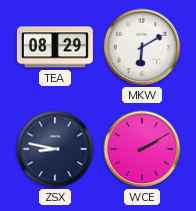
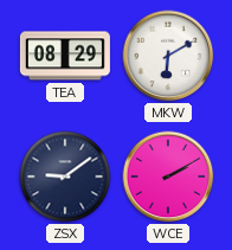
ZSX: 8:47 -> 9:09
